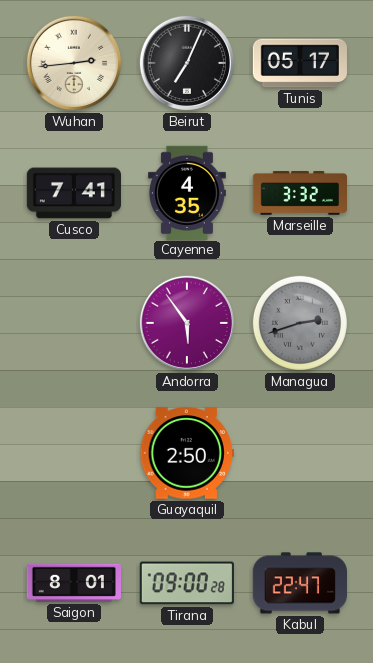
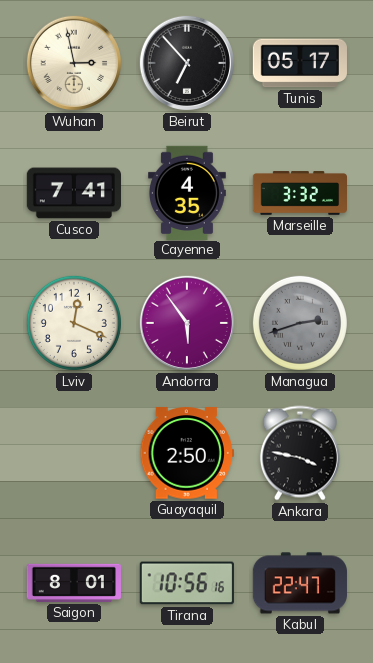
Wuhan: 2:44 -> 2:58
Beirut: 7:04 -> 6:53
Lviv: none -> 12:19
Ankara: none -> 3:47
Tirana: 09:00 -> 10:56
